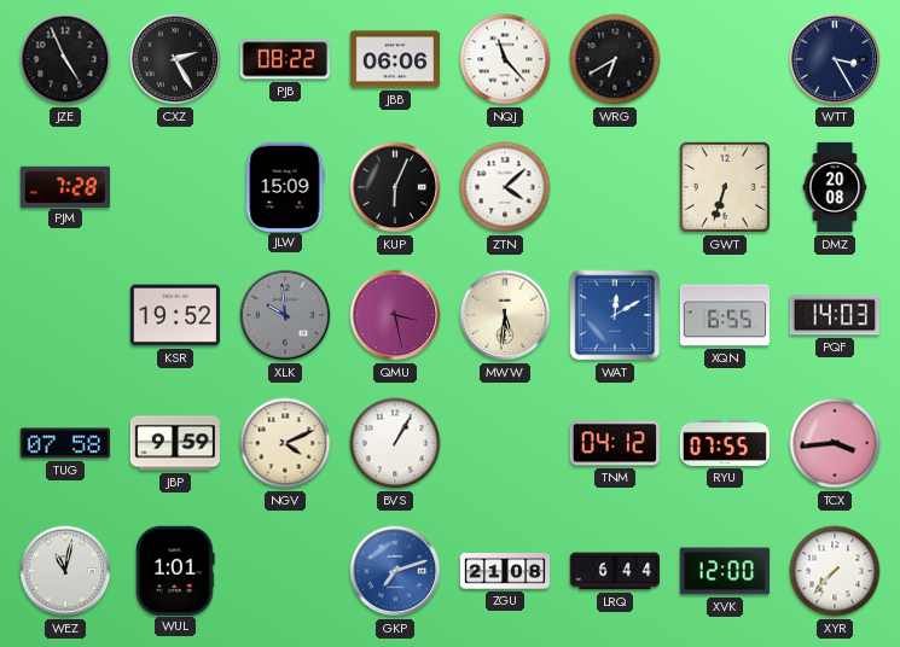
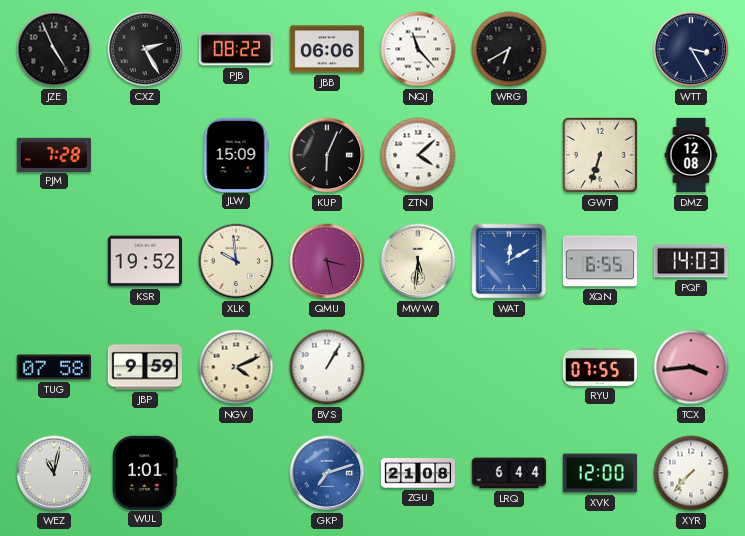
DMZ: 20:08 -> 12:08
XLK dial: grey -> cream
TNM: 04:12 -> none
